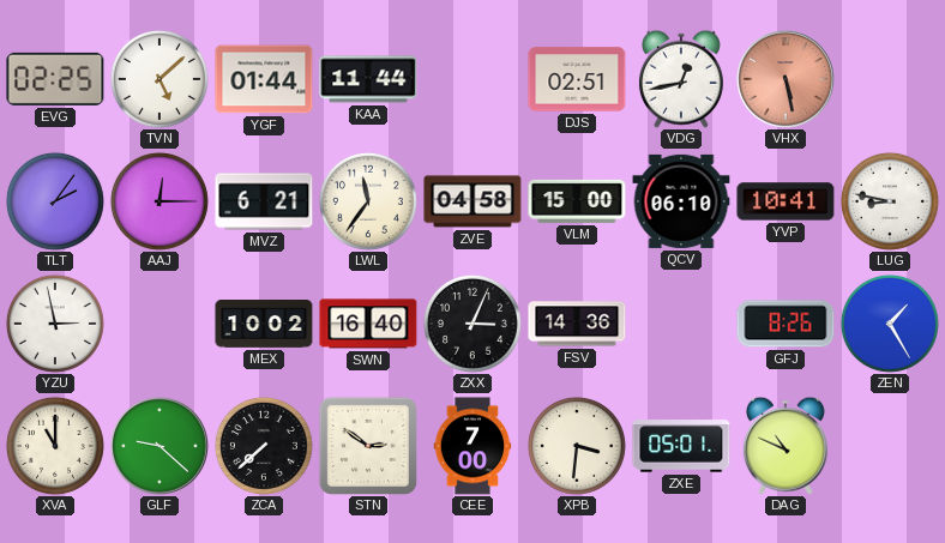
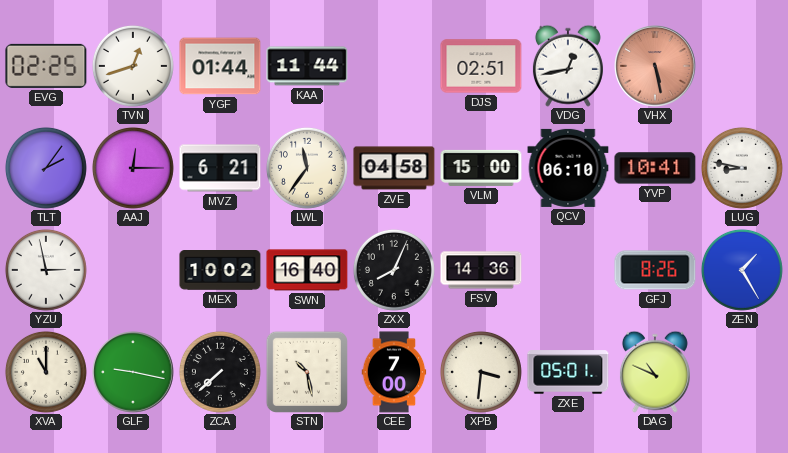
TVN: 5:08 -> 12:42
ZXX: 3:04 -> 8:04
GLF: 9:22 -> 9:17
STN: 2:51 -> 10:28
